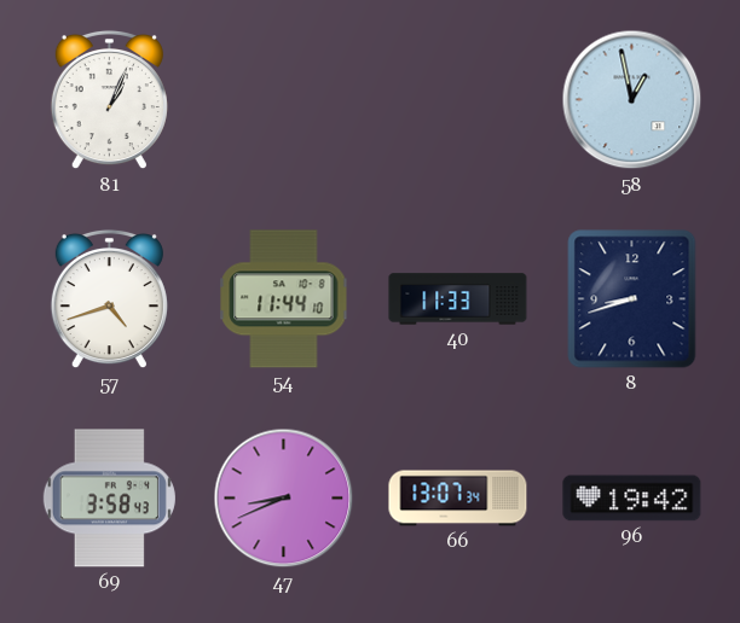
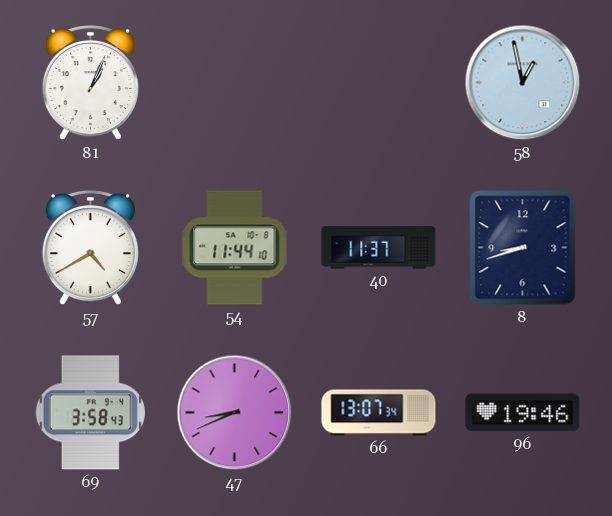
57: 4:42 -> 4:40
40: 11:33 -> 11:37
96: 19:42 -> 19:46
